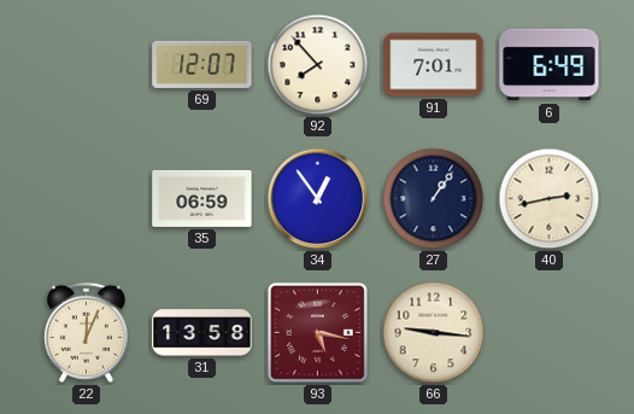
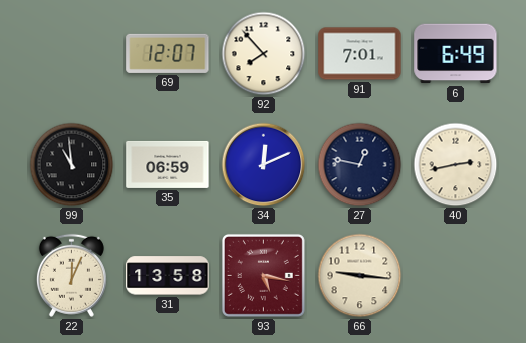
99: none -> 10:59
34: 12:54 -> 12:11
27: 1:06 -> 12:47
